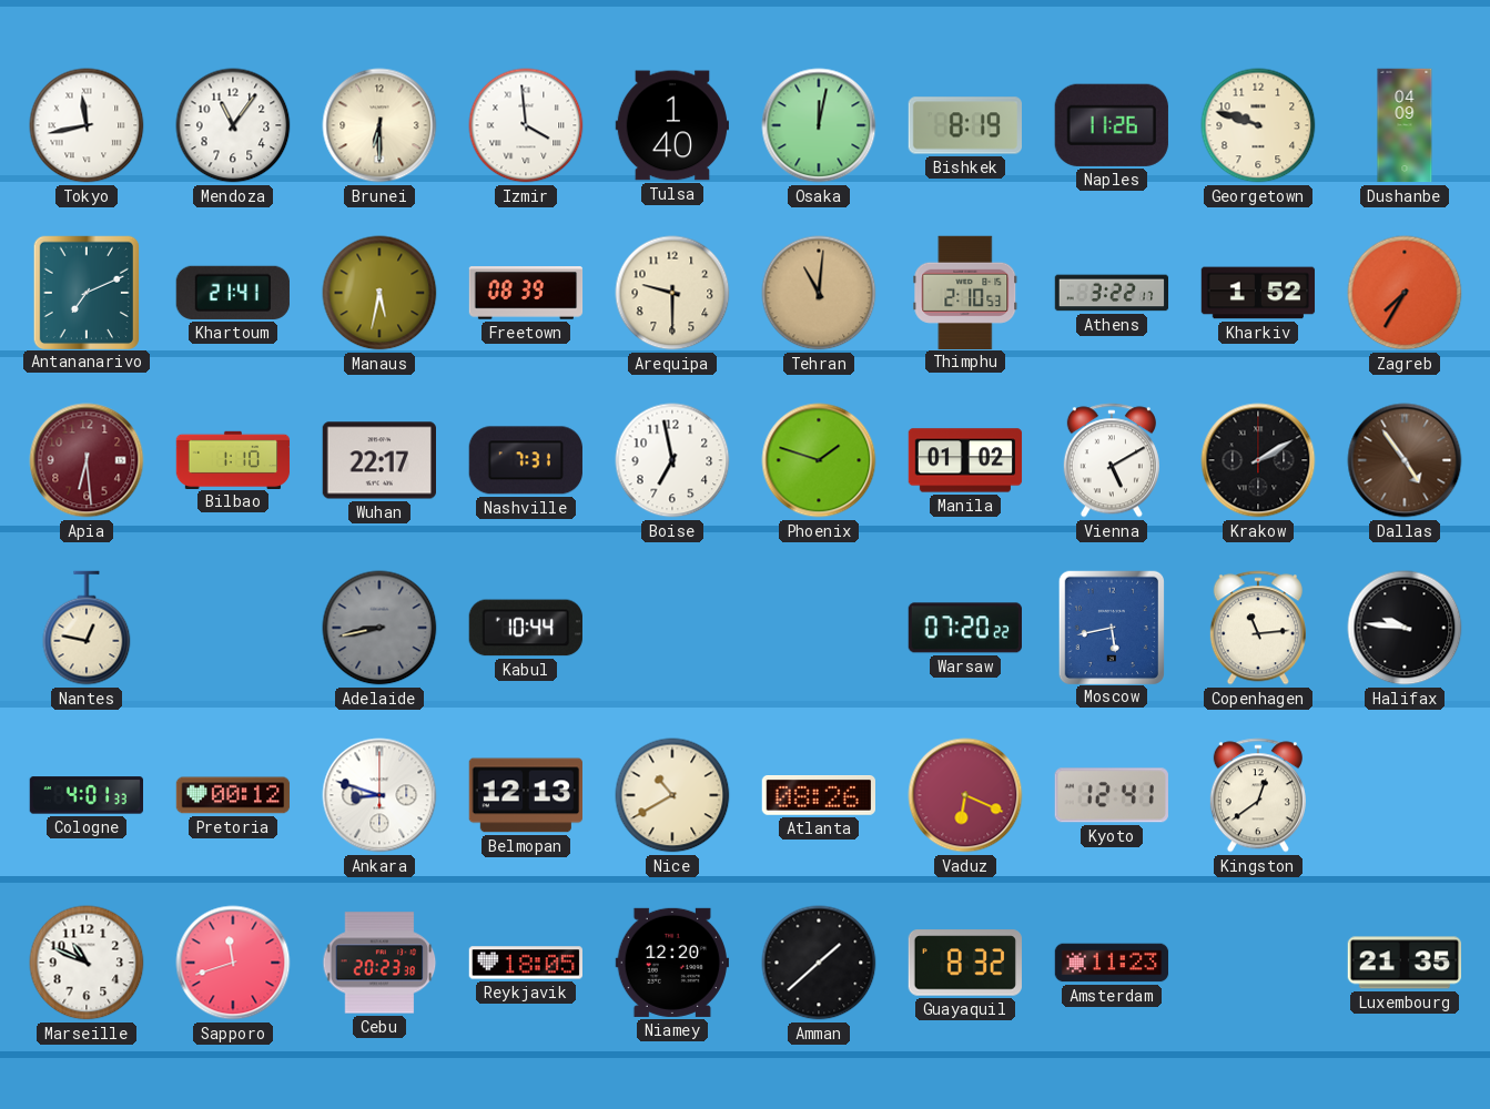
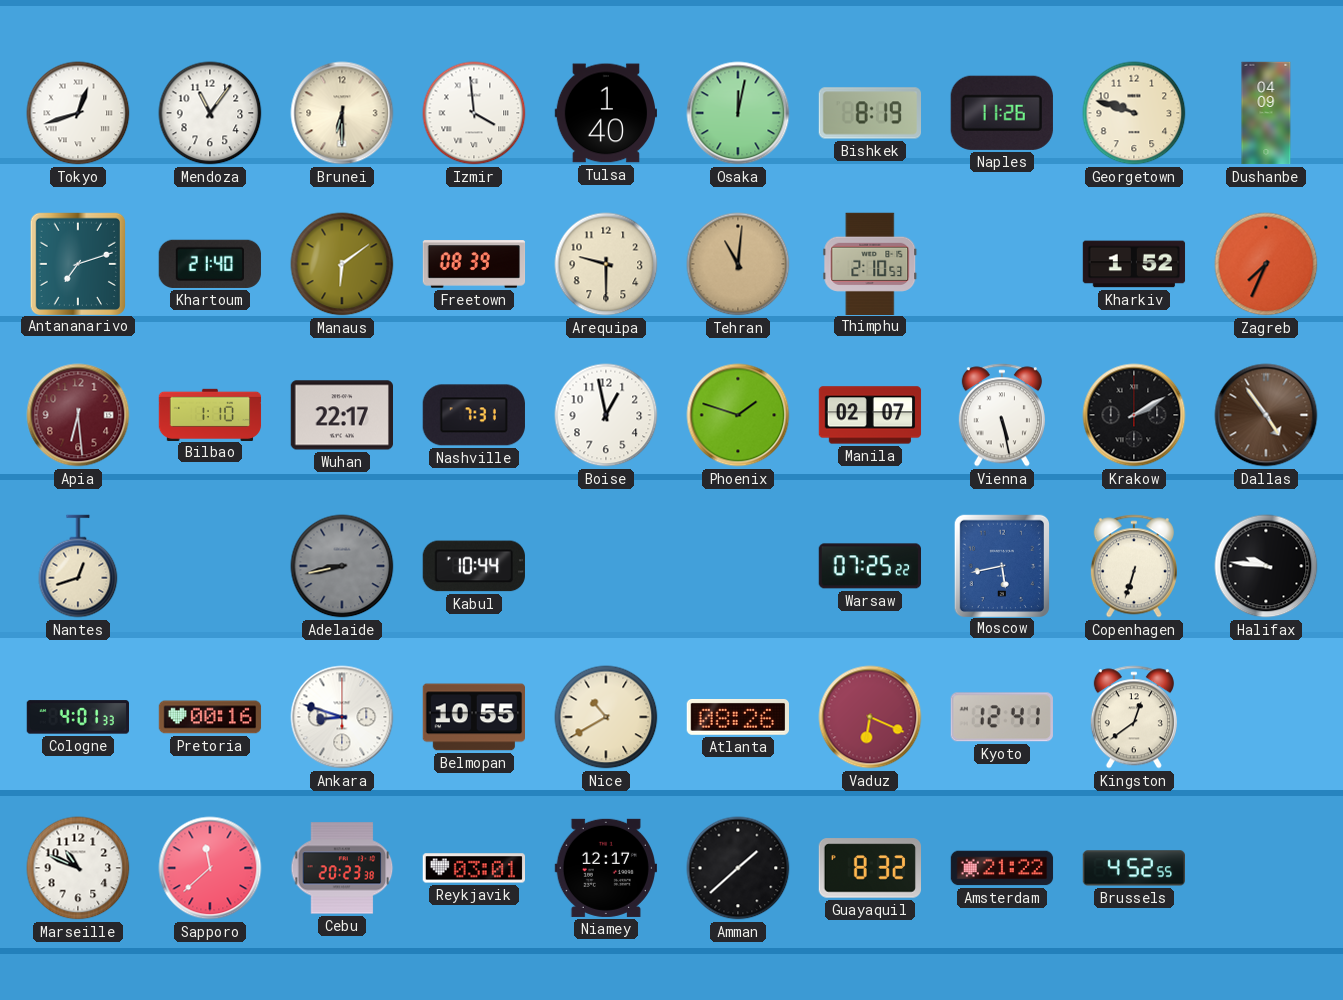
Tokyo: 11:43 -> 12:42
Antananarivo: 7:11 -> 7:12
Khartoum: 21:41 -> 21:40
Manaus: 5:32 -> 6:09
Athens: 3:22 -> none
Zagreb: 7:35 -> 7:34
Boise: 6:58 -> 12:58
Manila: 01:02 -> 02:07
Vienna: 5:10 -> 5:28
Nantes: 12:47 -> 12:42
Warsaw: 07:20 -> 07:25
Copenhagen: 11:14 -> 6:33
Pretoria: 00:12 -> 00:16
Belmopan: 12:13 -> 10:55
Sapporo: 11:42 -> 11:38
Reykjavik: 18:05 -> 03:01
Niamey: 12:20 -> 12:17
Amsterdam: 11:23 -> 21:22
Brussels: none -> 4:52
Luxembourg: 21:35 -> none
